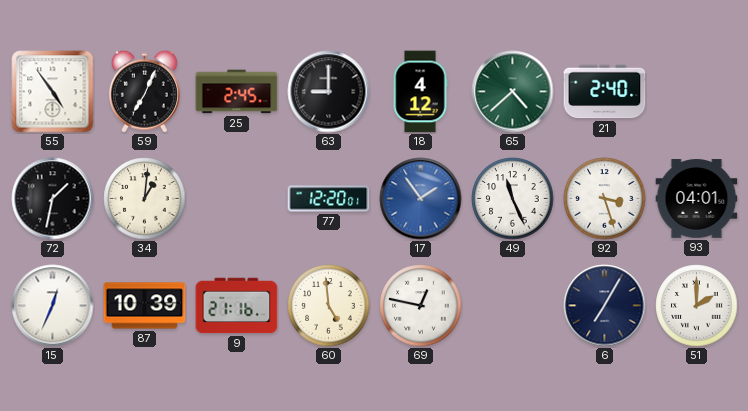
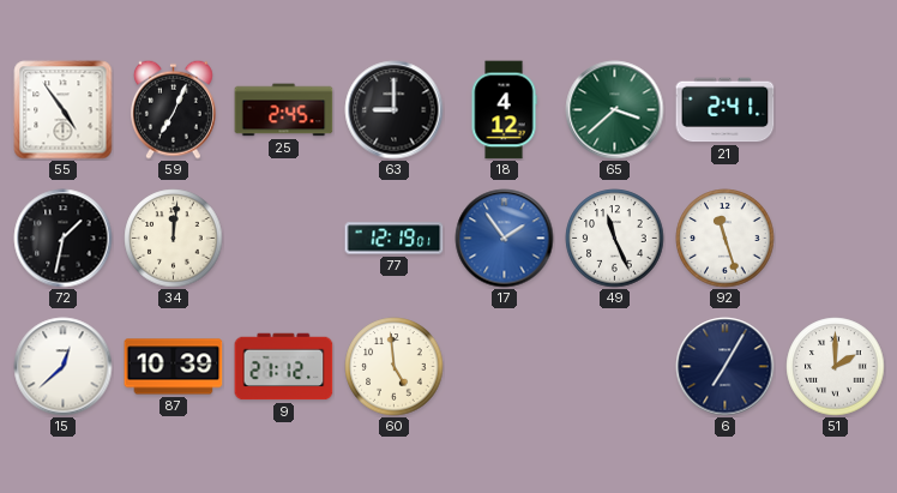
65: 4:38 -> 3:38
21: 2:40 -> 2:41
34: 1:01 -> 12:01
77: 12:20 -> 12:19
92: 3:27 -> 11:27
93: 04:01 -> none
15: 12:34 -> 12:38
9: 21:16 -> 21:12
69: 12:47 -> none
